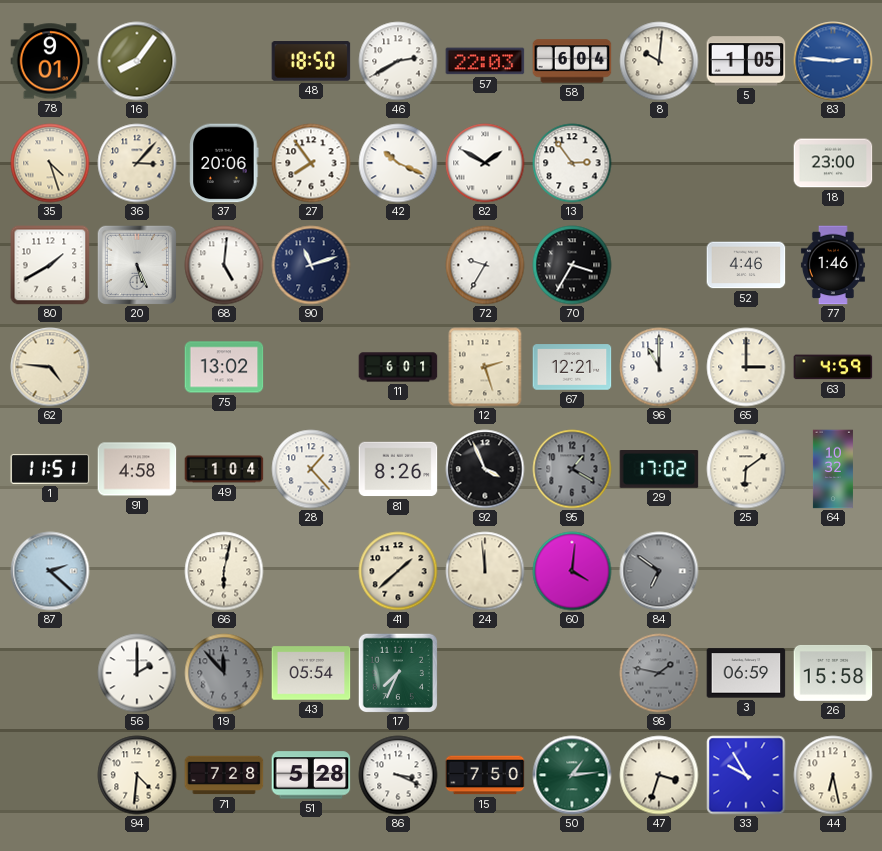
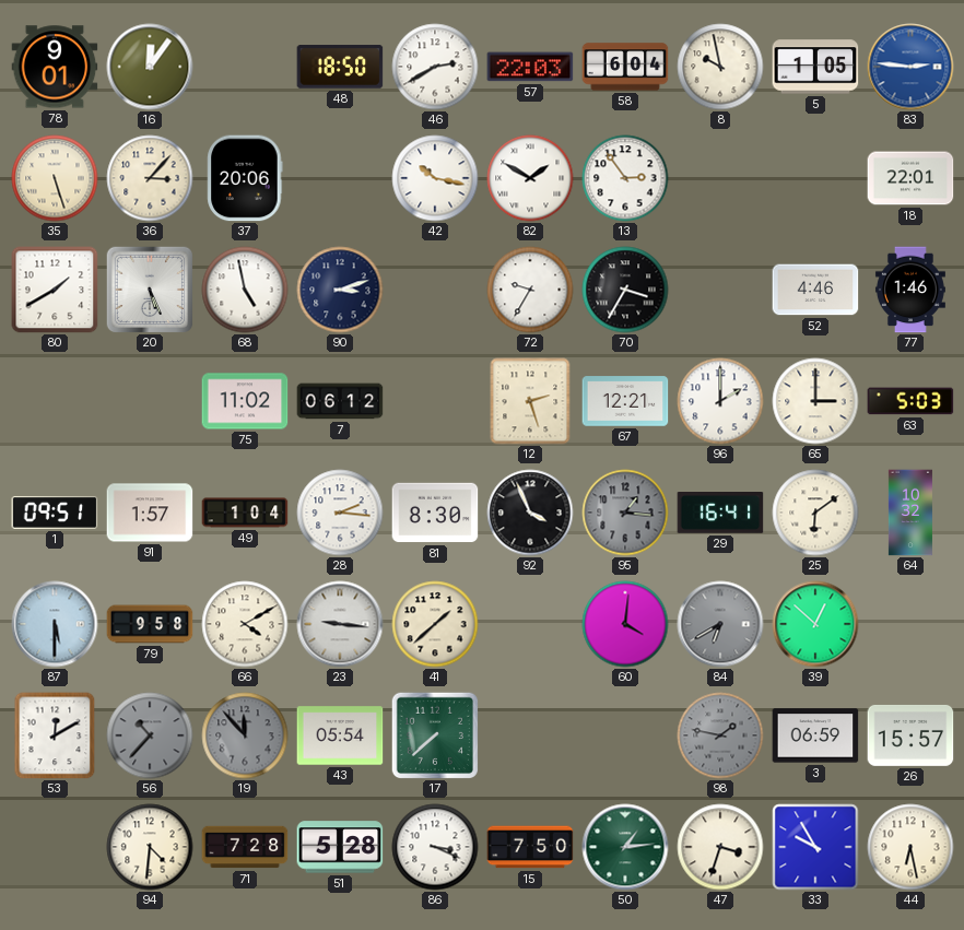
16: 8:06 -> 12:06
8: 10:01 -> 9:58
35: 4:27 -> 5:27
27: 7:54 -> none
42: 10:19 -> 10:17
18: 23:00 -> 22:01
68: 5:01 -> 4:58
90: 11:12 -> 3:12
62: 4:46 -> none
75: 13:02 -> 11:02
7: none -> 06:12
11: 6:01 -> none
96: 11:00 -> 2:00
63: 4:59 -> 5:03
1: 11:51 -> 09:51
91: 4:58 -> 1:57
28: 1:23 -> 2:16
81: 8:26 -> 8:30
95: 1:20 -> 1:16
29: 17:02 -> 16:41
87: 2:22 -> 5:30
79: none -> 9:58
66: 6:02 -> 4:10
23: none -> 9:16
24: 11:59 -> none
84: 6:51 -> 6:40
39: none -> 12:52
53: none -> 12:10
56: 2:00 -> 10:37
56 dial: white -> grey
17: 7:34 -> 7:38
26: 15:58 -> 15:57
